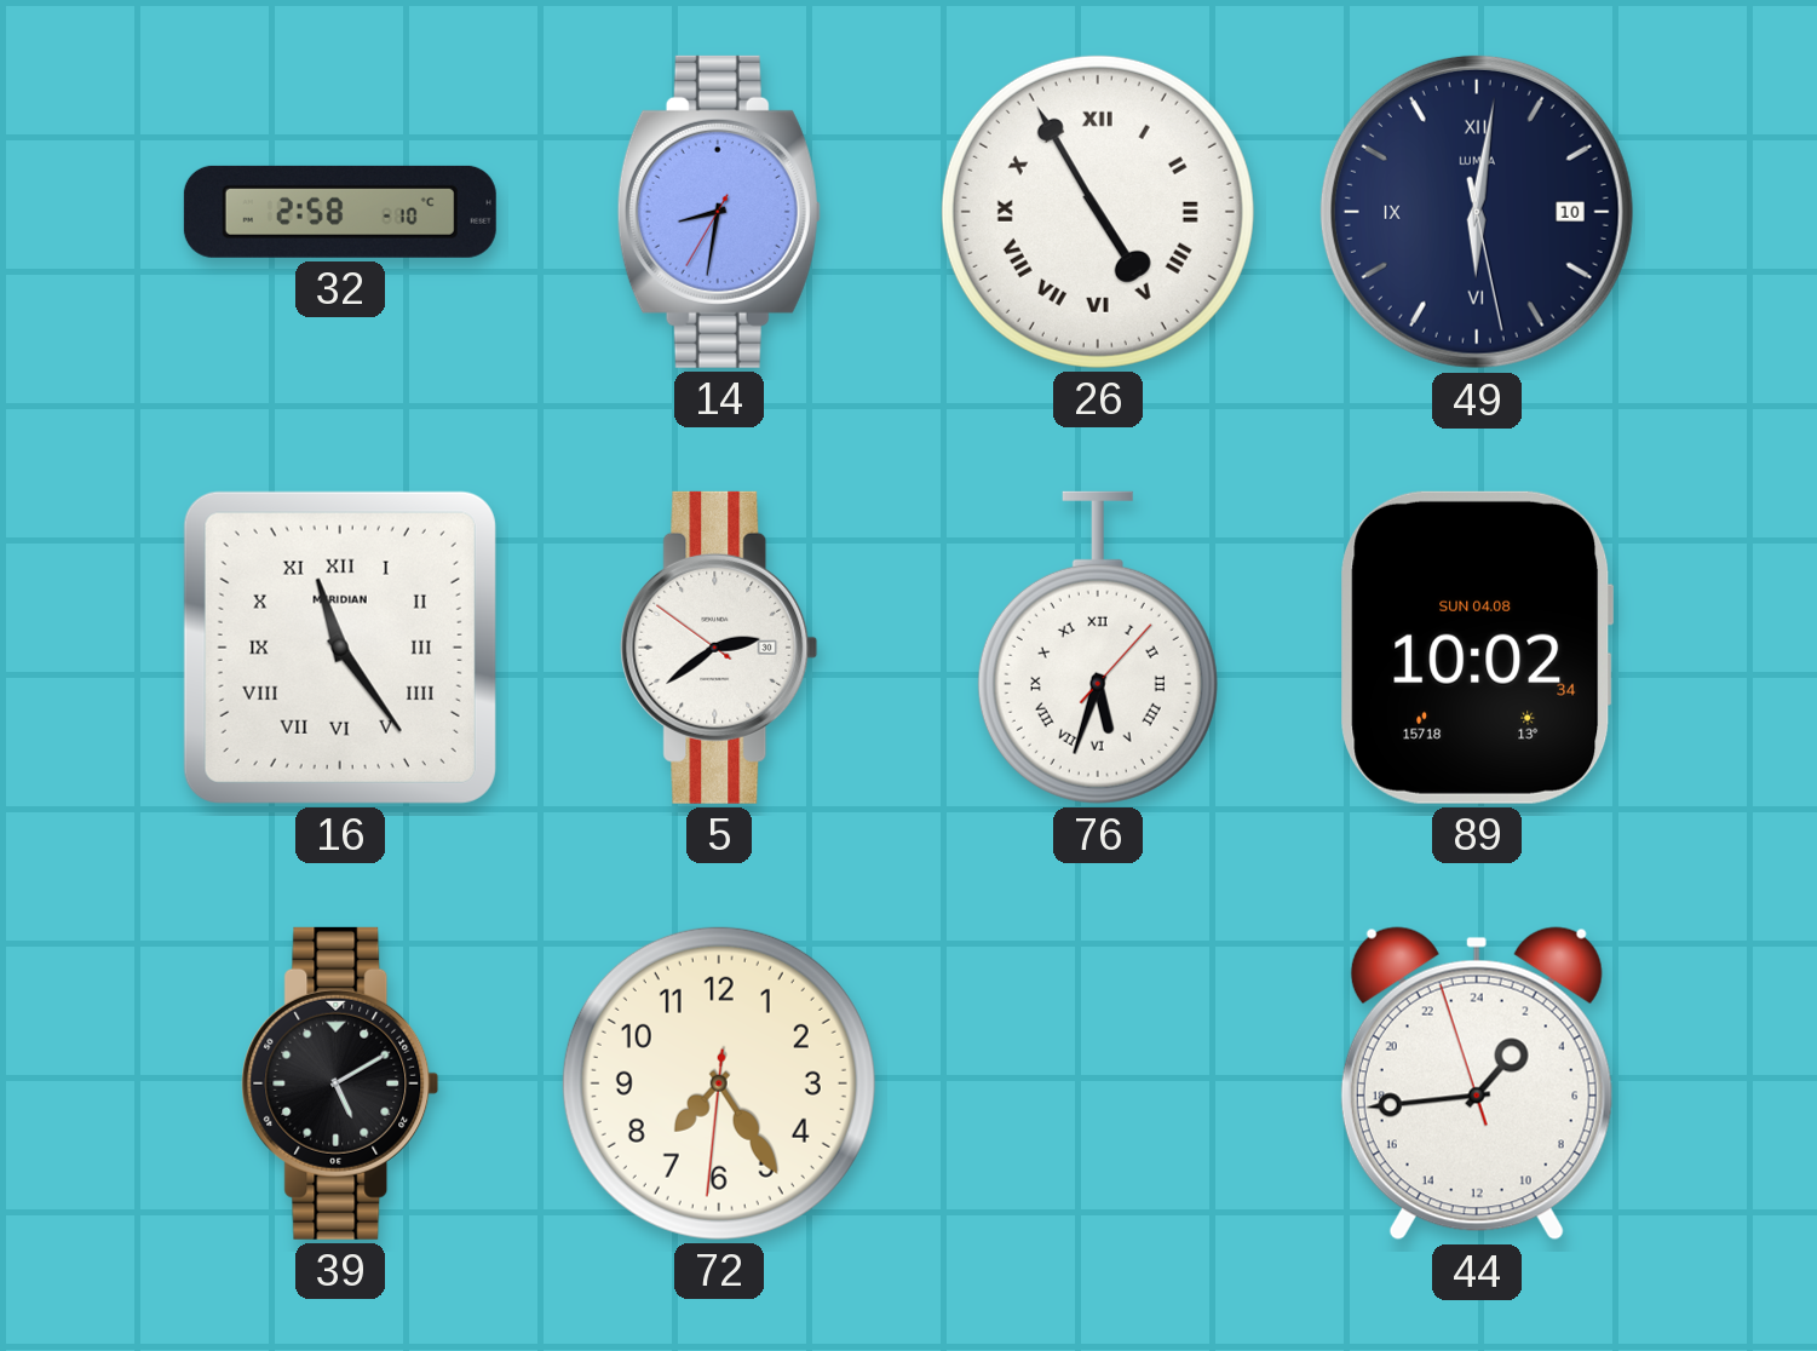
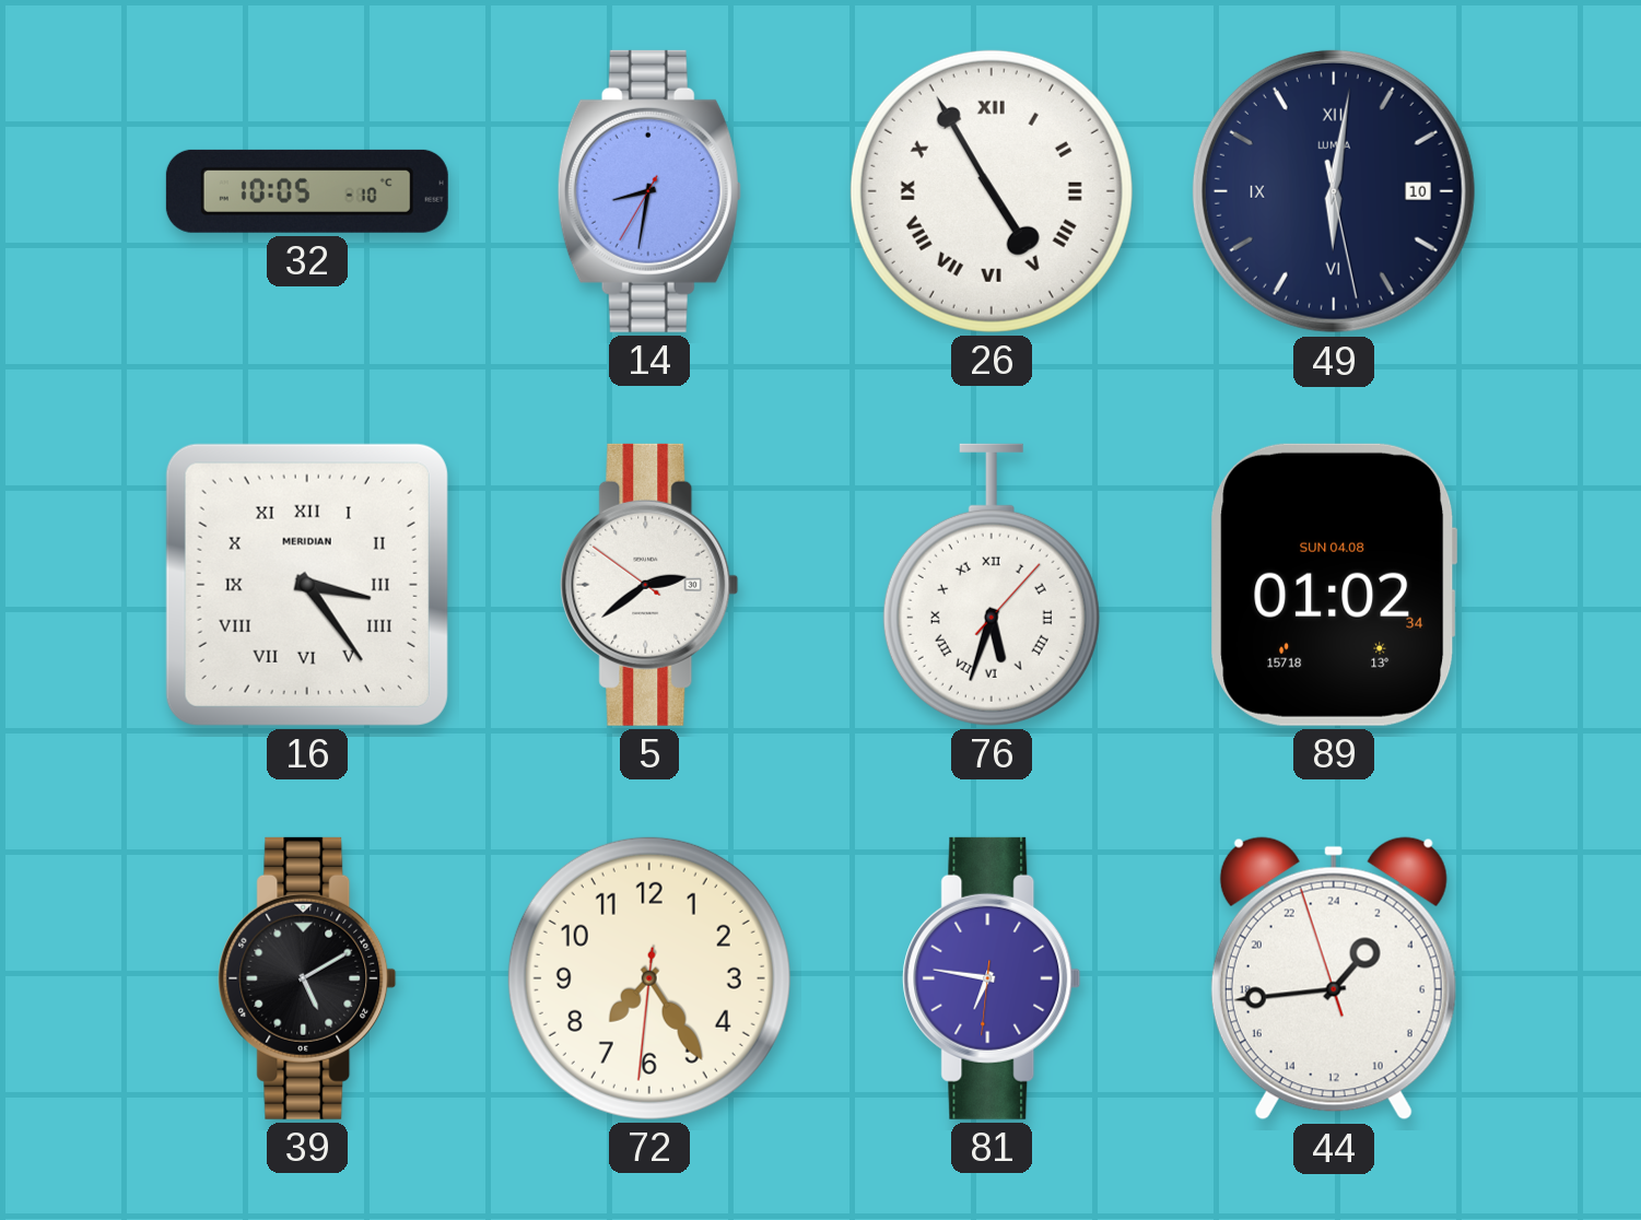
32: 2:58 -> 10:05
16: 11:24 -> 3:24
89: 10:02 -> 01:02
81: none -> 6:46
